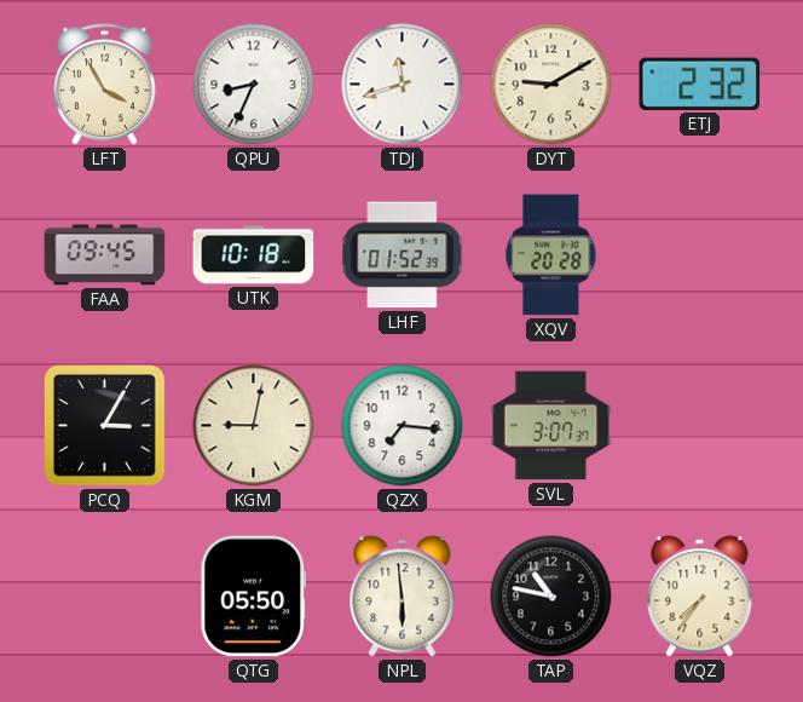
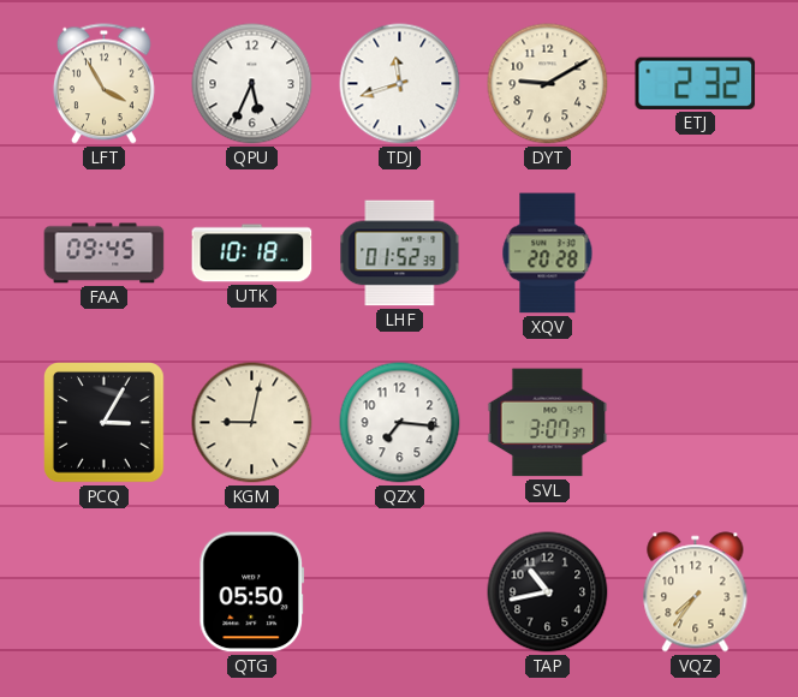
QPU: 8:34 -> 5:34
NPL: 5:59 -> none
TAP: 10:47 -> 10:43
